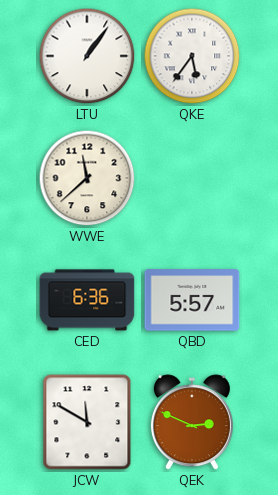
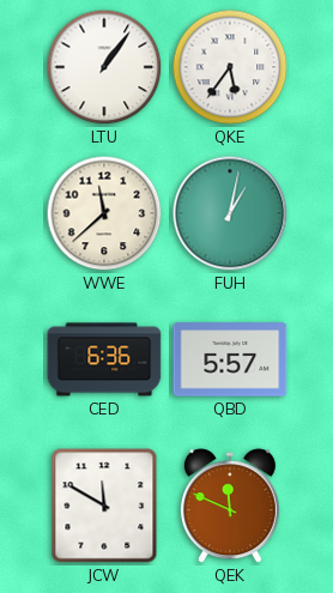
FUH: none -> 1:02
QEK: 2:49 -> 11:49
